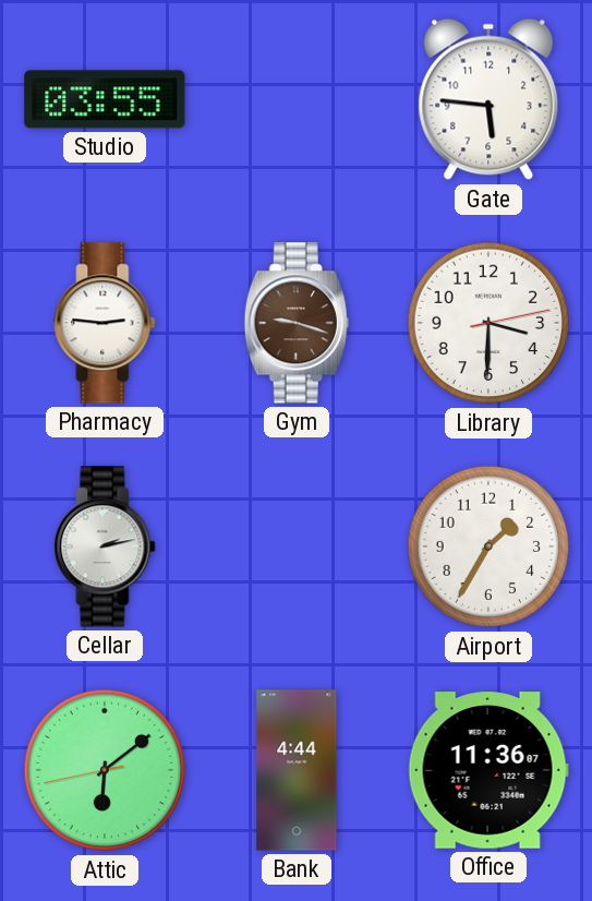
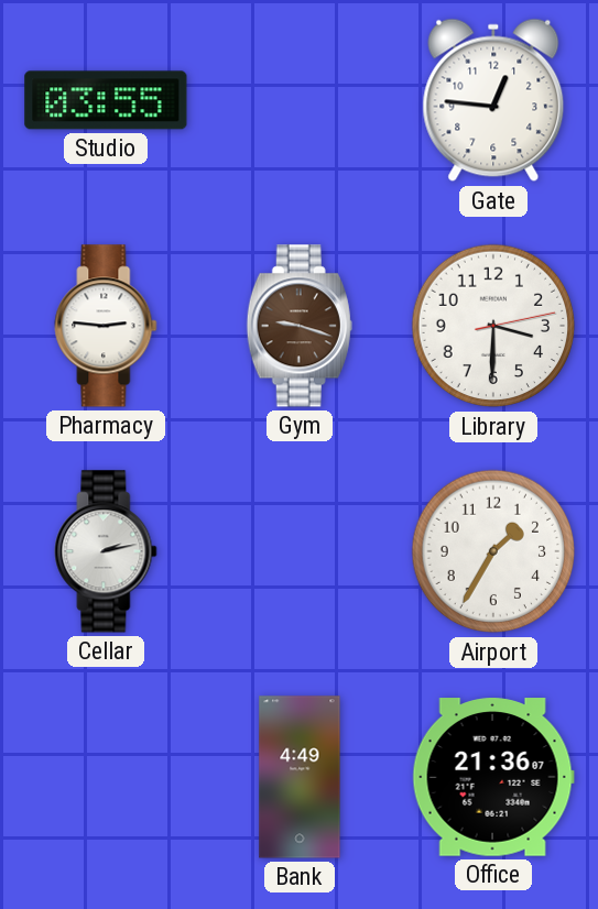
Gate: 5:46 -> 12:46
Attic: 6:08 -> none
Bank: 4:44 -> 4:49
Office: 11:36 -> 21:36
